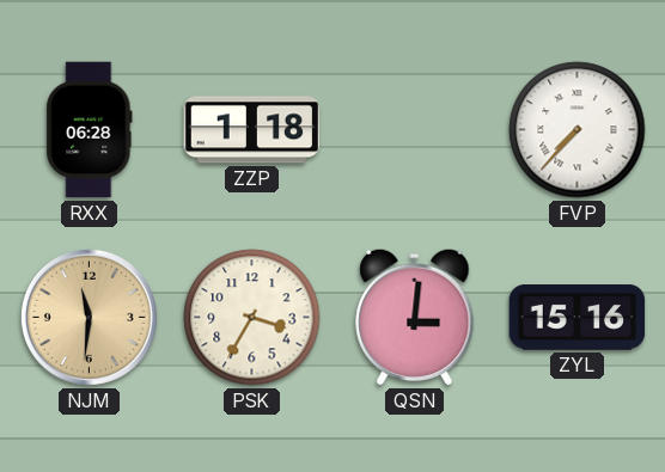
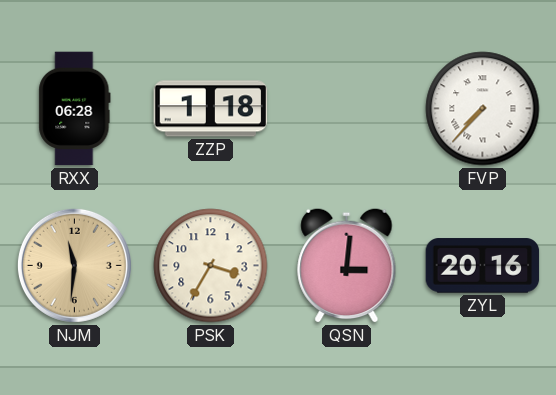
ZYL: 15:16 -> 20:16
